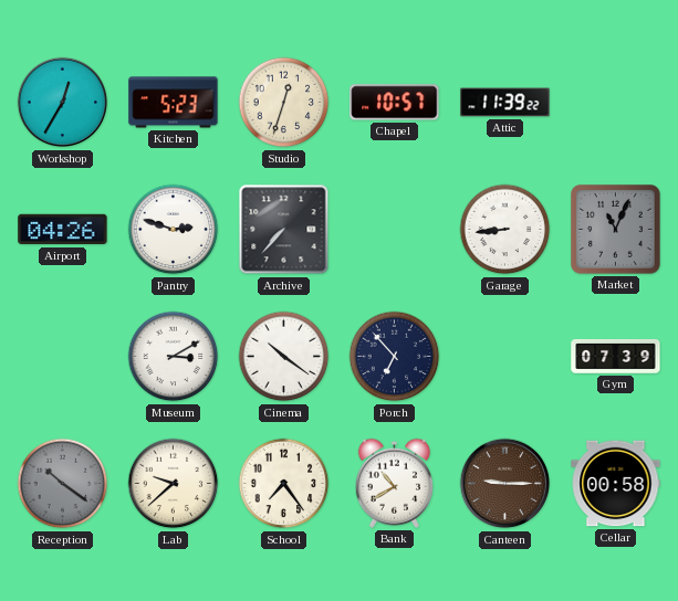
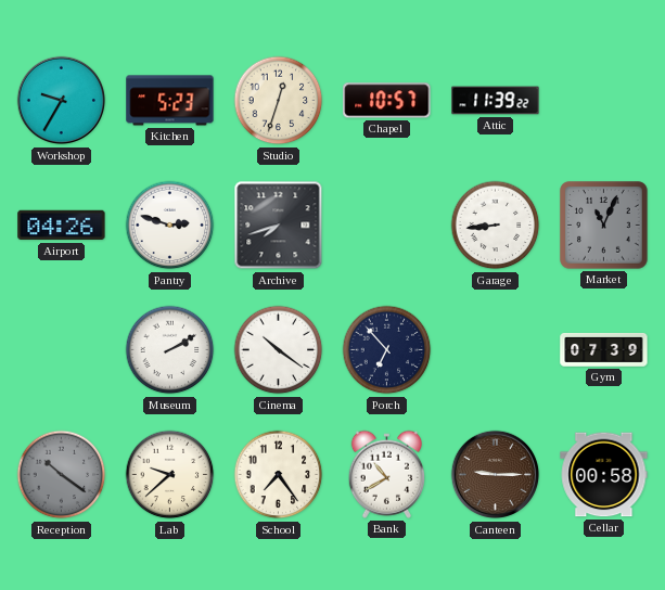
Workshop: 12:35 -> 9:35
Archive: 7:37 -> 7:42
Museum: 3:10 -> 2:10
